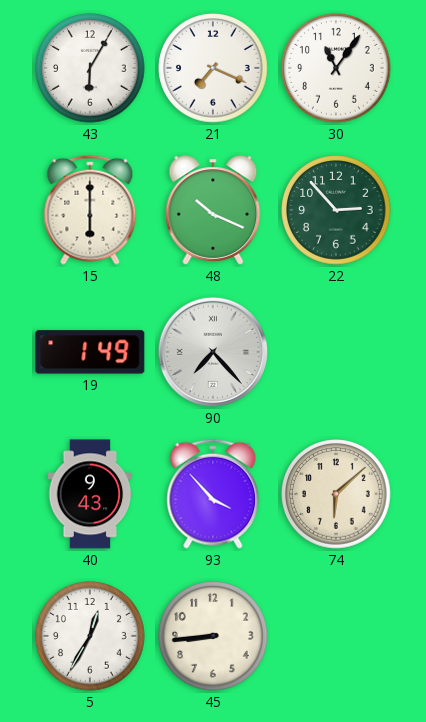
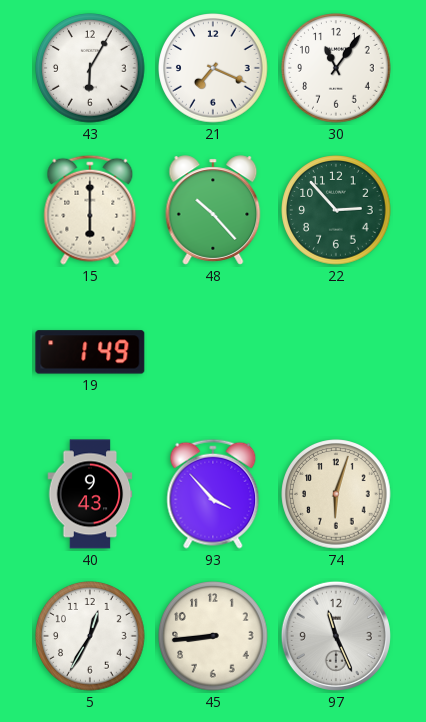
48: 10:19 -> 10:23
90: 7:23 -> none
74: 6:08 -> 6:03
97: none -> 11:26
